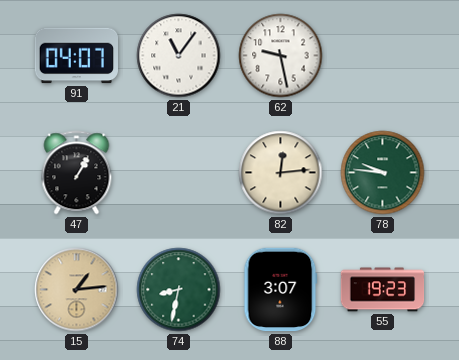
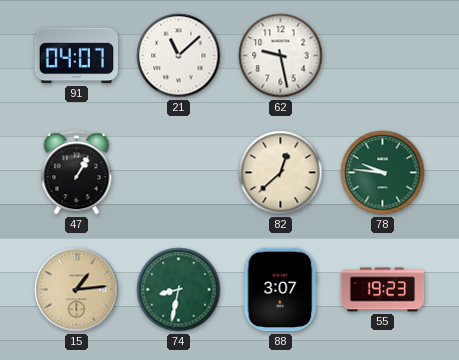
21: 11:06 -> 11:08
82: 12:14 -> 12:38
